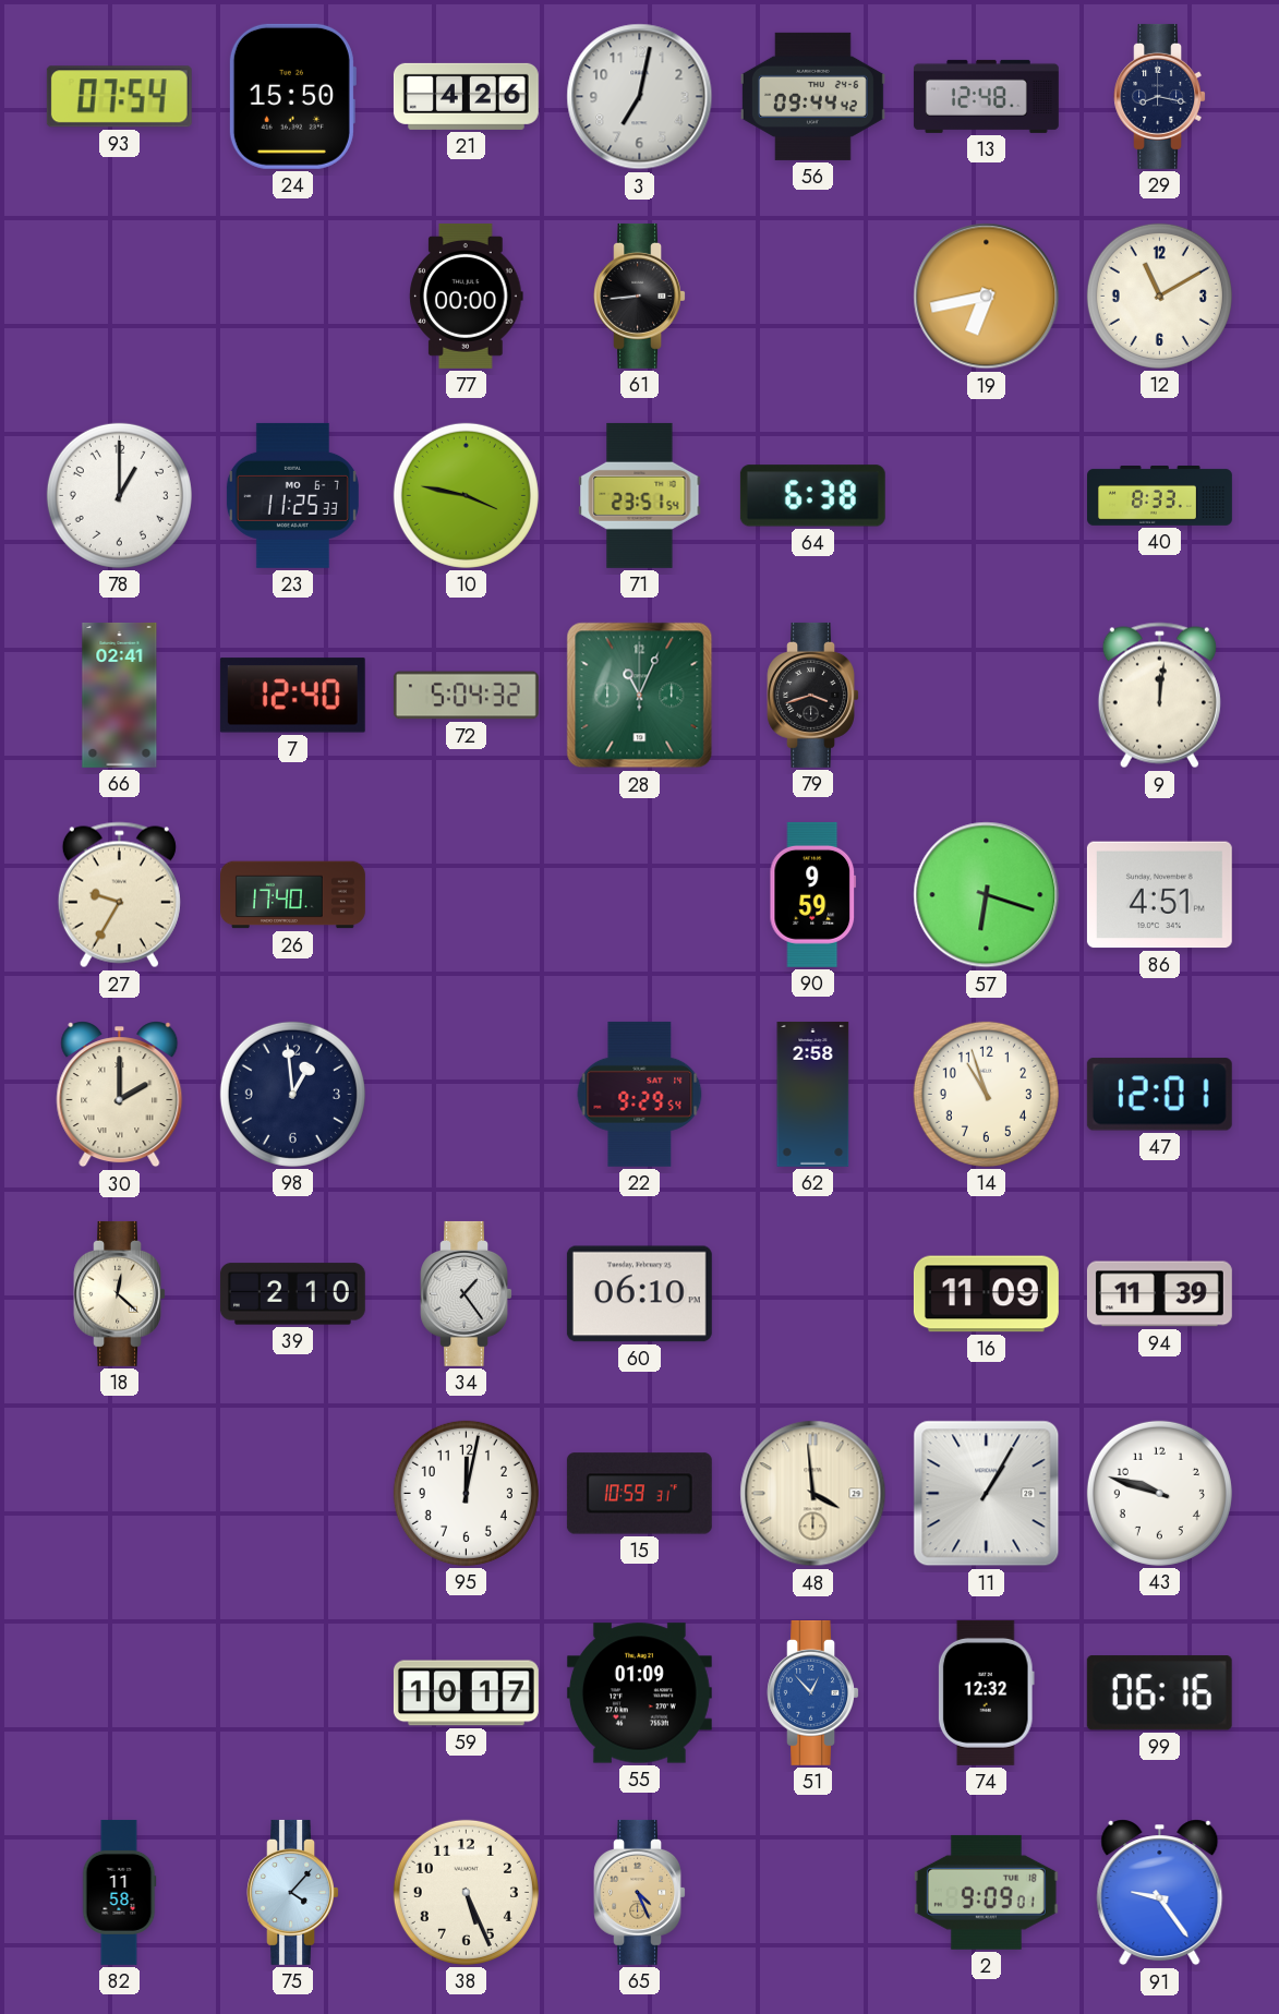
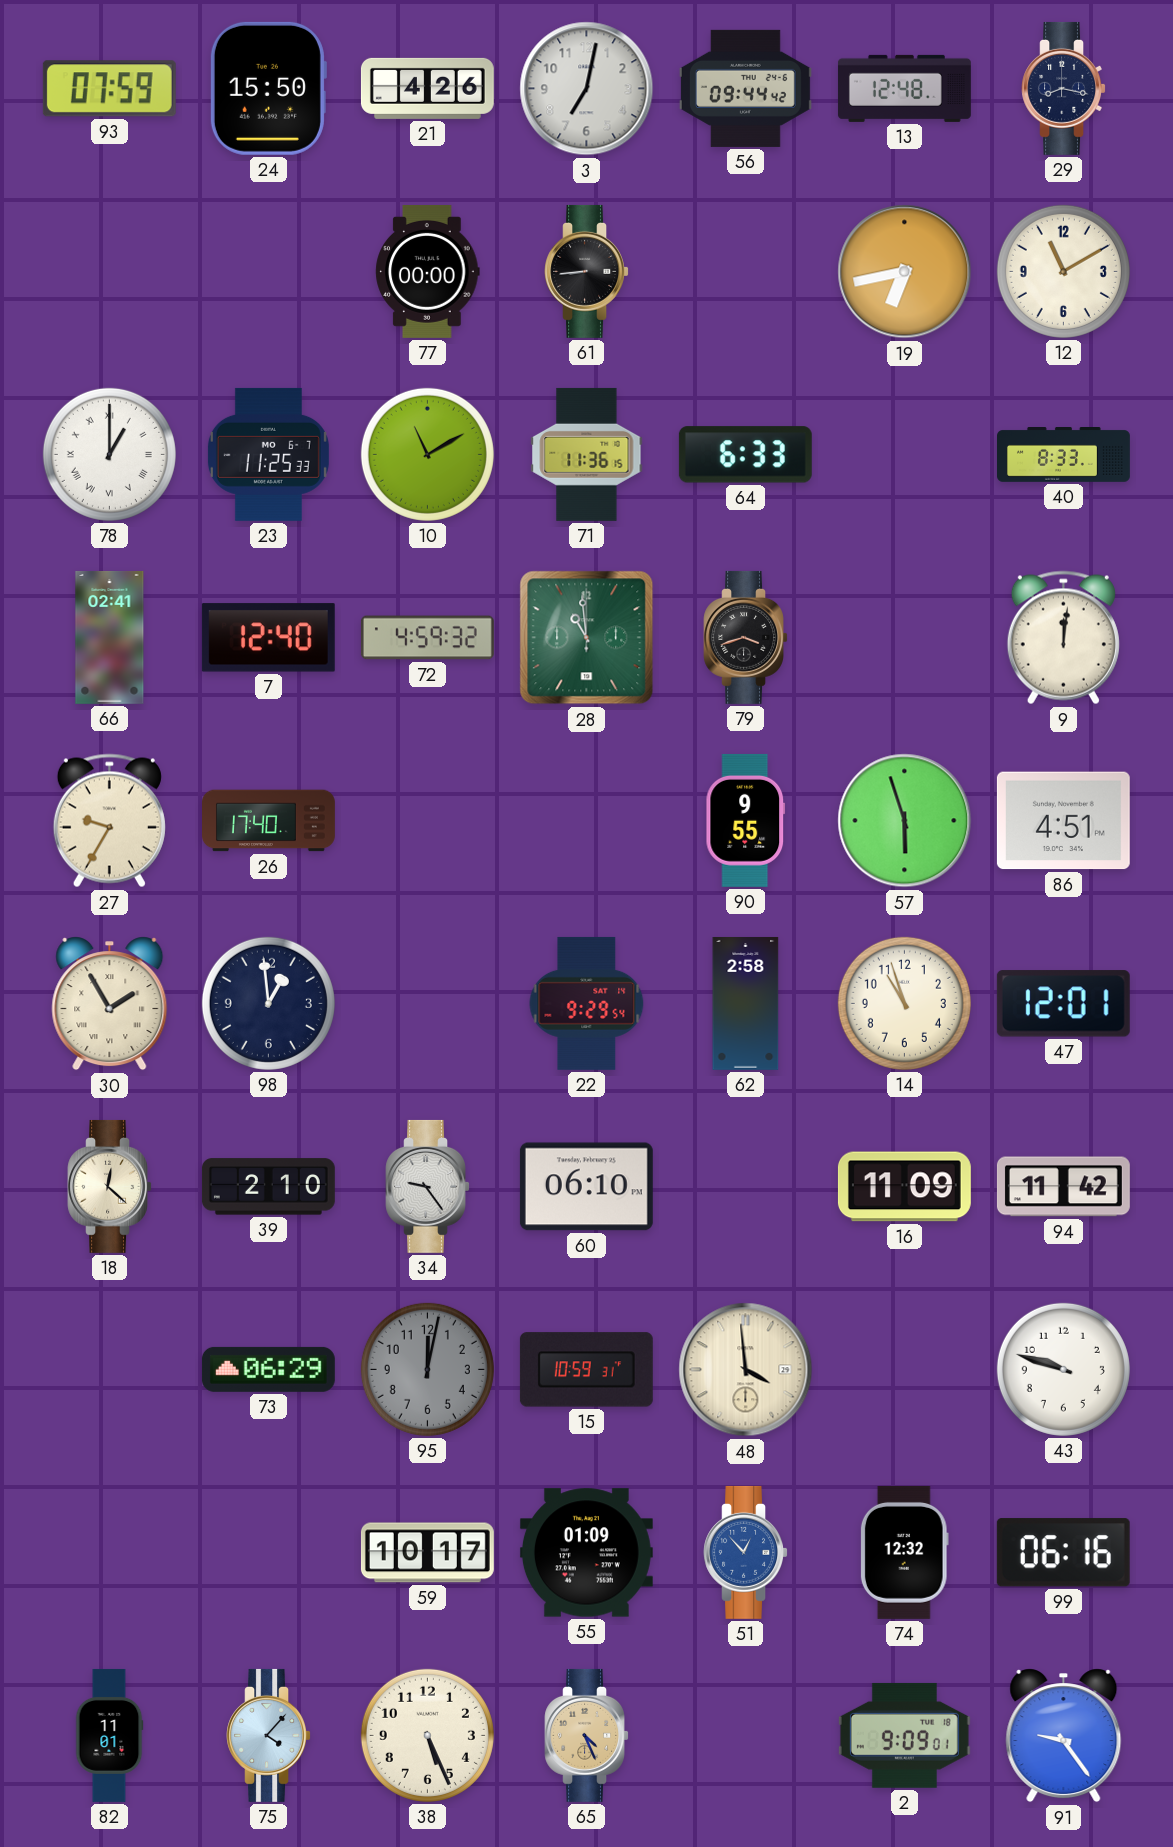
93: 07:54 -> 07:59
78 numerals: Arabic -> Roman
10: 3:47 -> 11:10
71: 23:51 -> 11:36
64: 6:38 -> 6:33
72: 5:04 -> 4:59
28: 11:04 -> 10:59
90: 9:59 -> 9:55
57: 6:18 -> 5:57
30: 2:00 -> 1:55
34: 1:24 -> 9:24
94: 11:39 -> 11:42
73: none -> 06:29
95 dial: white -> grey
11: 1:05 -> none
82: 11:58 -> 11:01
